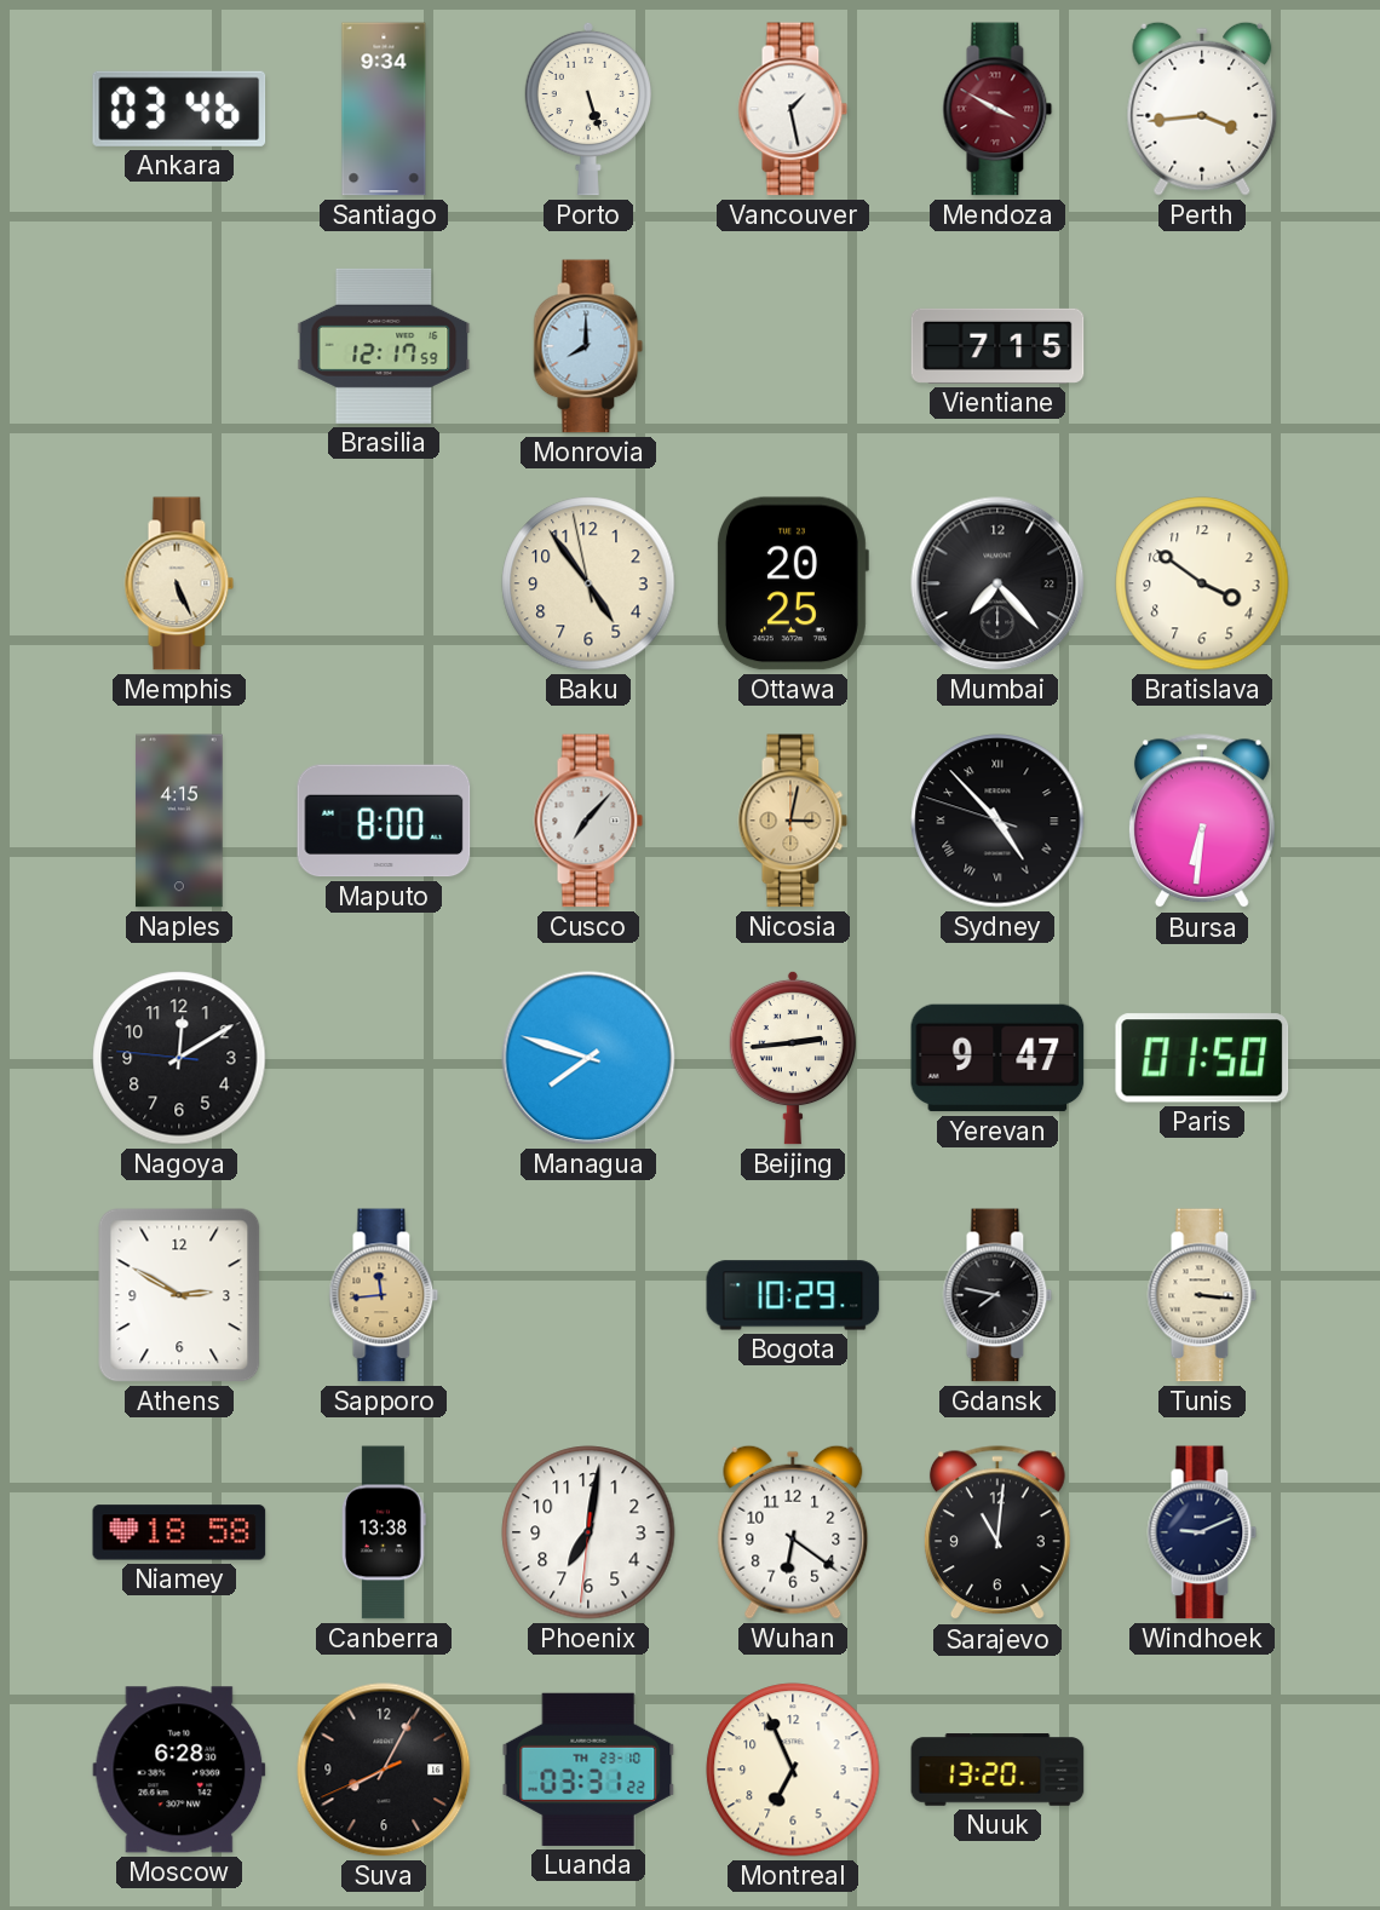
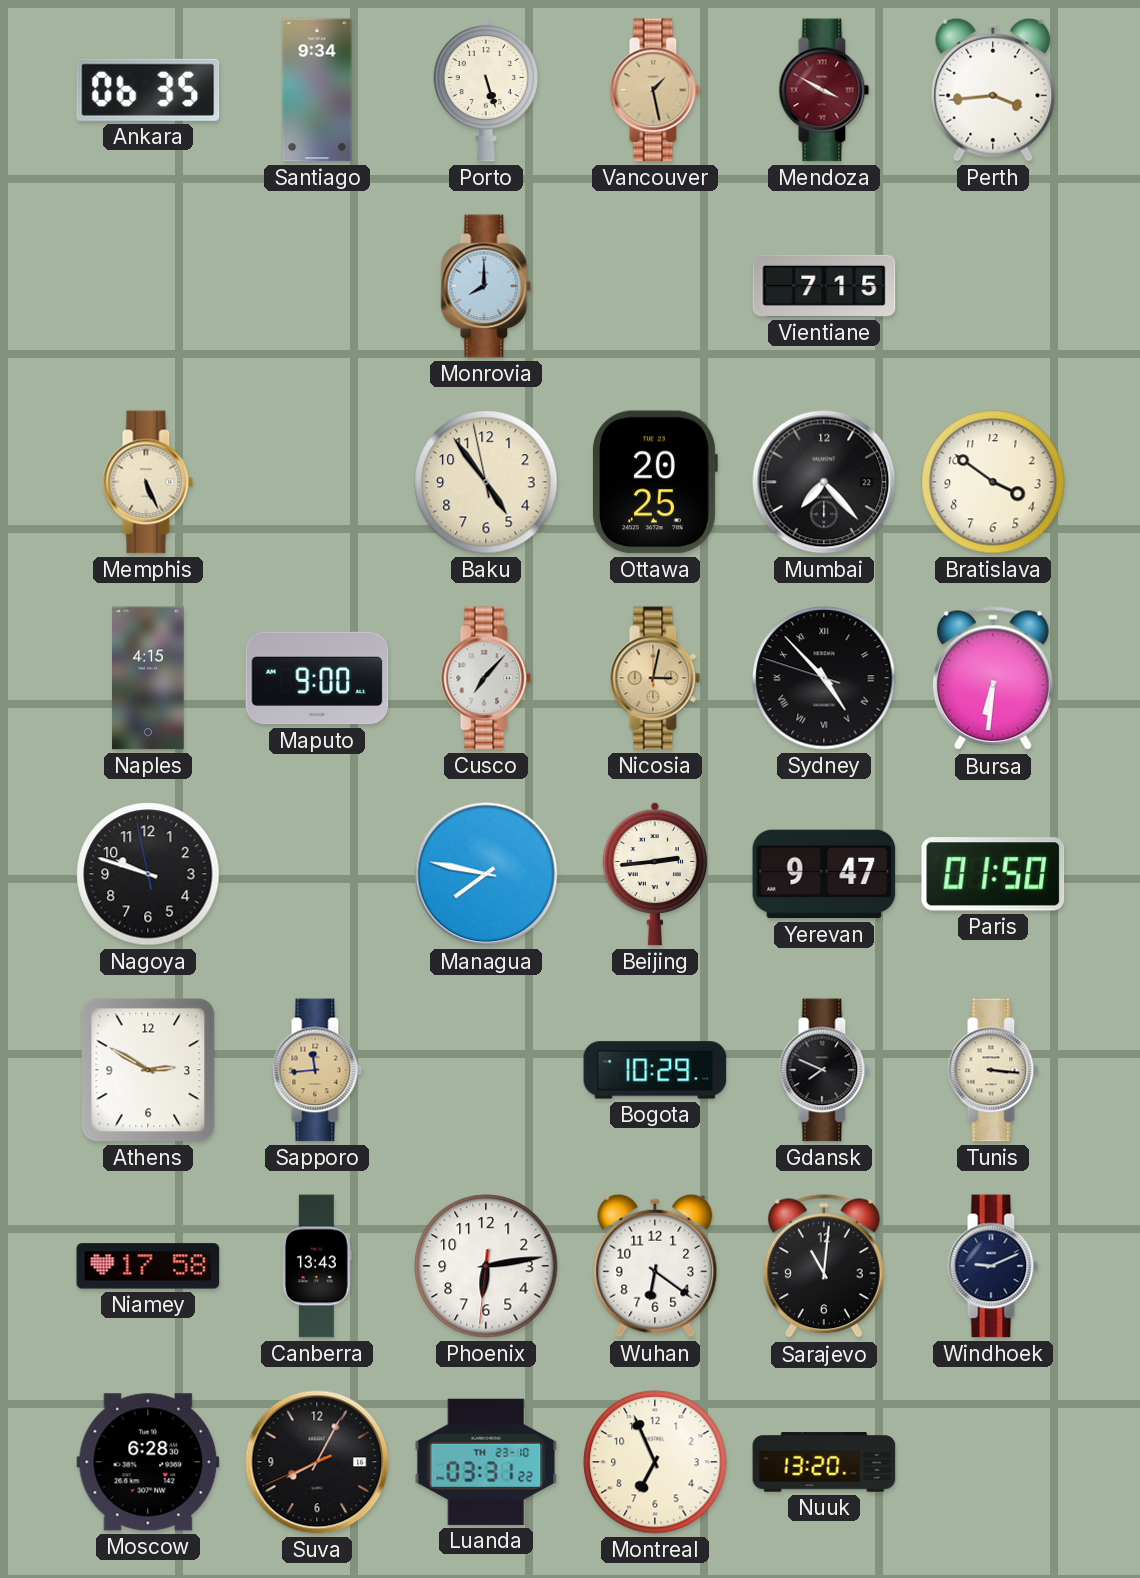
Ankara: 03:46 -> 06:35
Vancouver dial: white -> champagne
Brasilia: 12:17 -> none
Maputo: 8:00 -> 9:00
Nagoya: 12:09 -> 9:47
Managua: 7:48 -> 7:47
Gdansk: 7:47 -> 7:49
Niamey: 18:58 -> 17:58
Canberra: 13:38 -> 13:43
Phoenix: 7:01 -> 6:13
